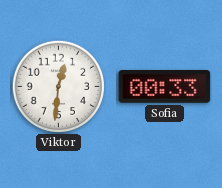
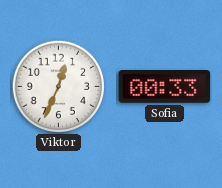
Viktor: 12:31 -> 12:34
